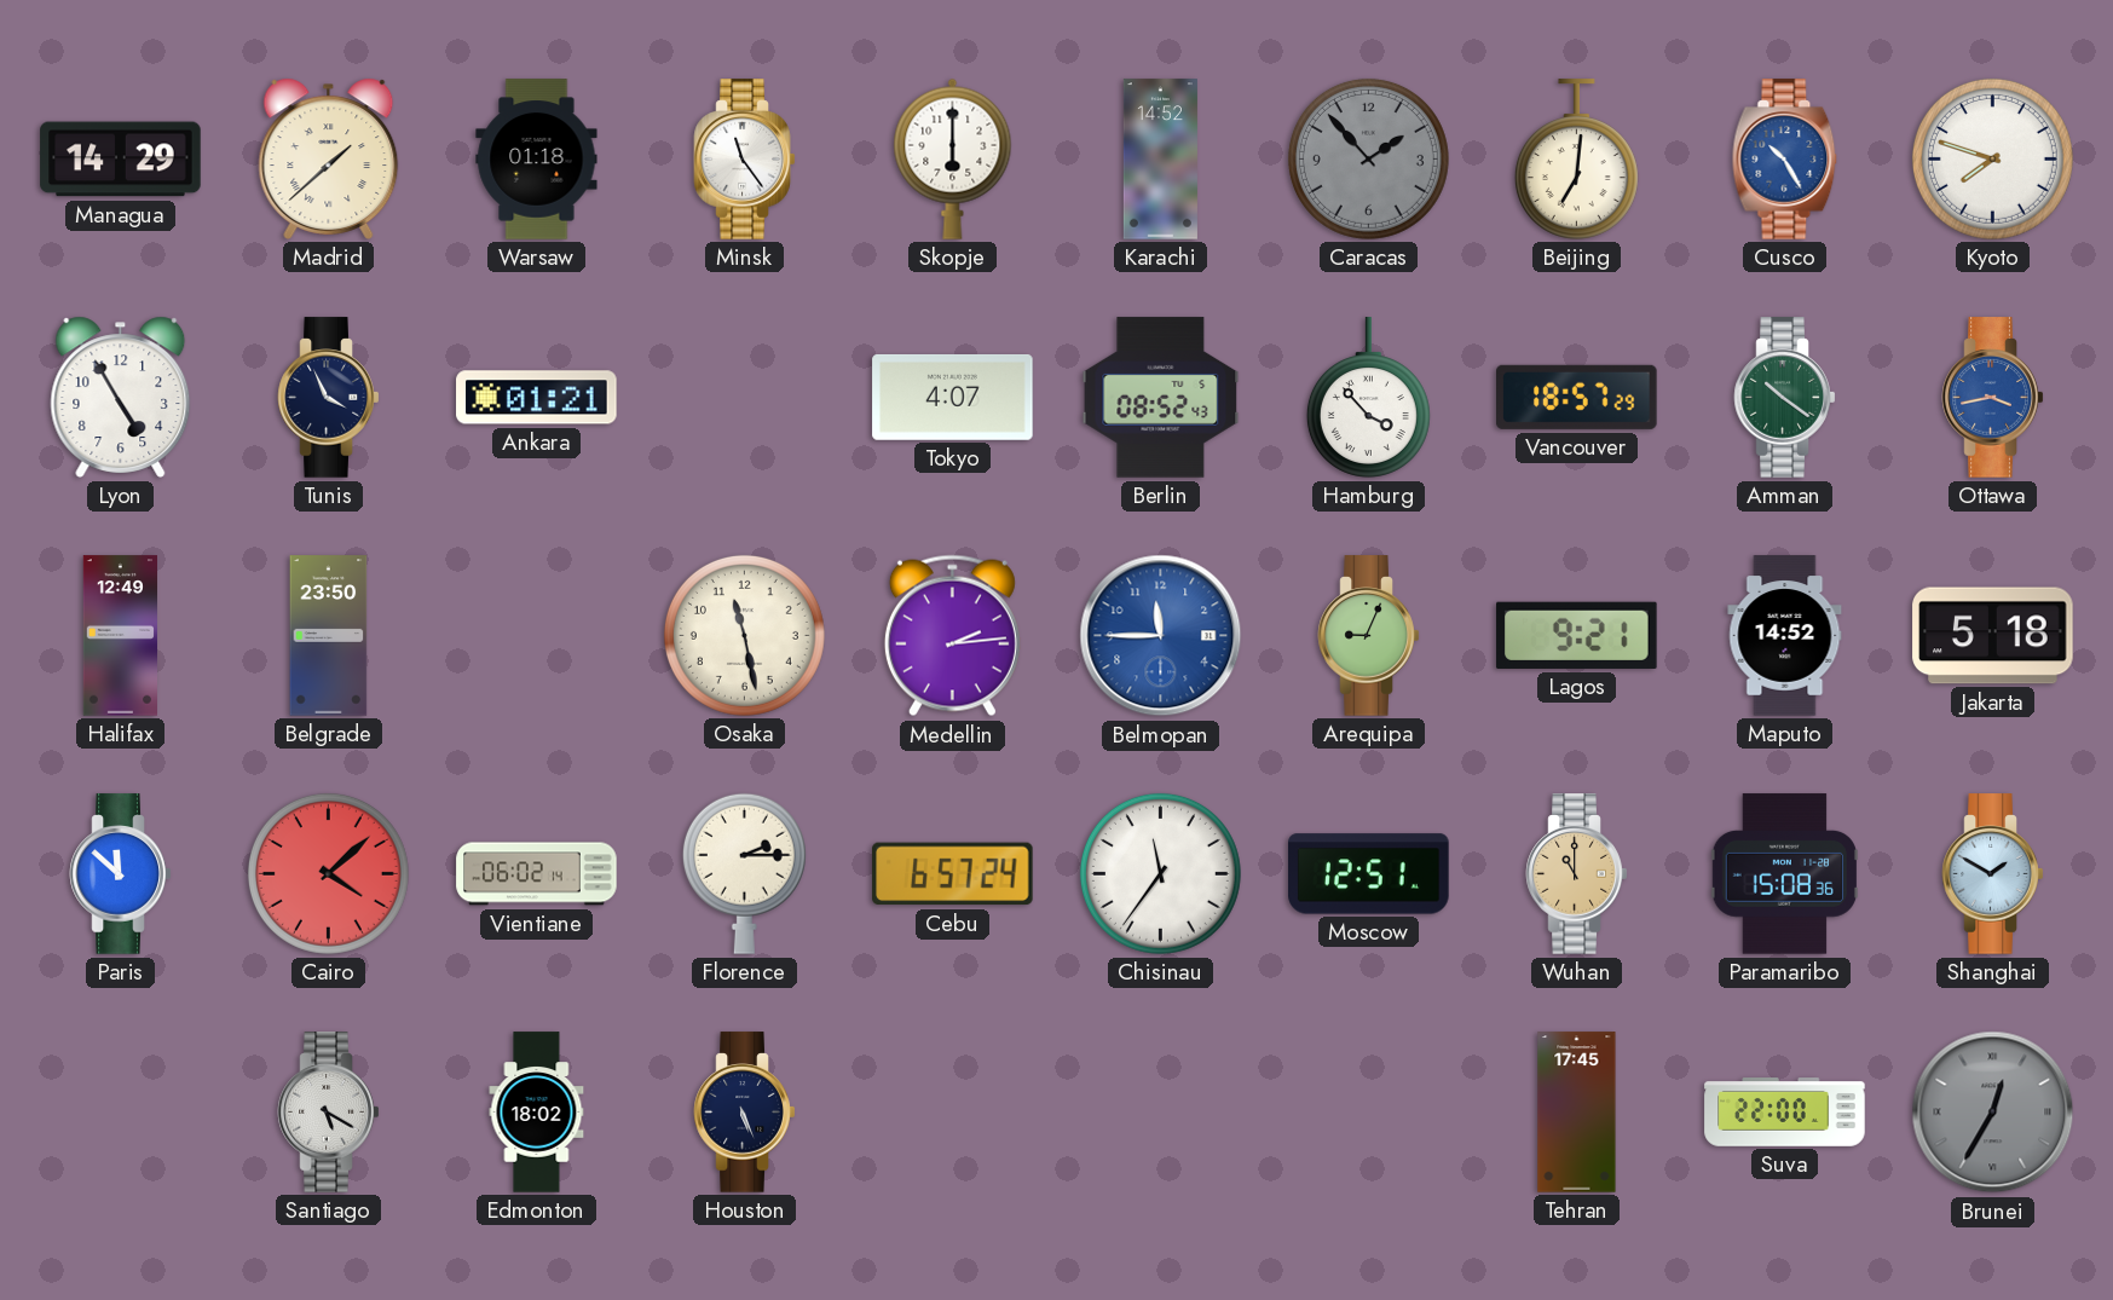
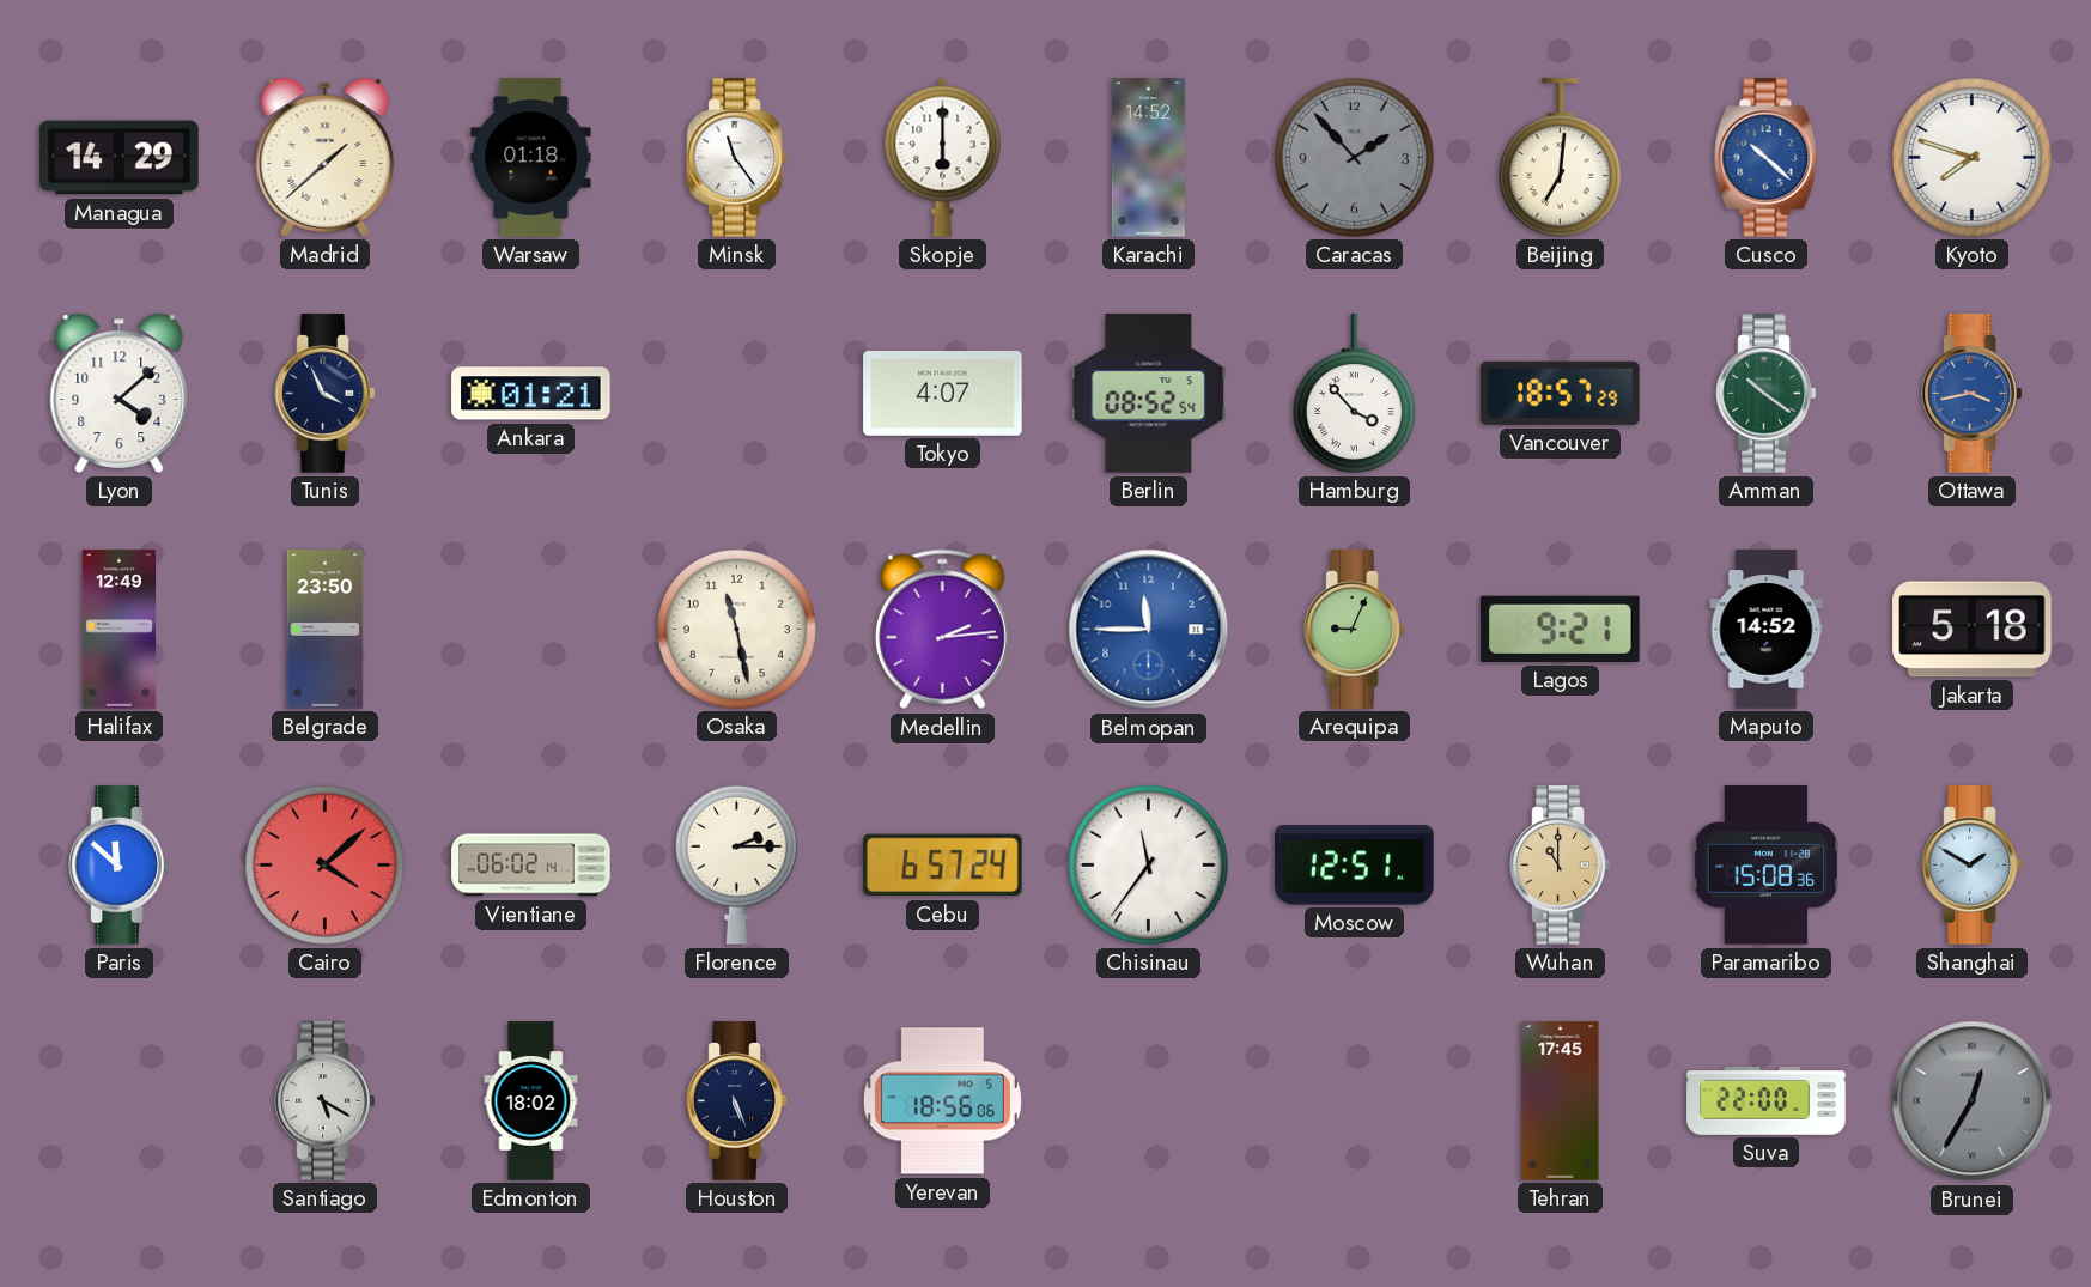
Cusco: 10:25 -> 10:22
Lyon: 4:55 -> 4:08
Berlin: 08:52:43 -> 08:52:54
Yerevan: none -> 18:56
